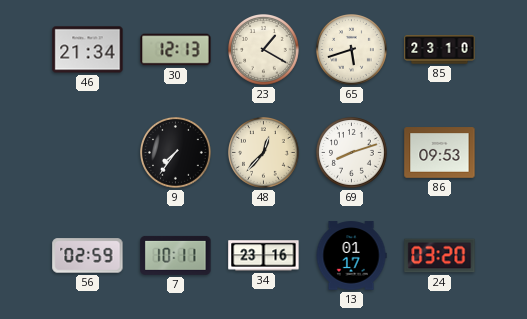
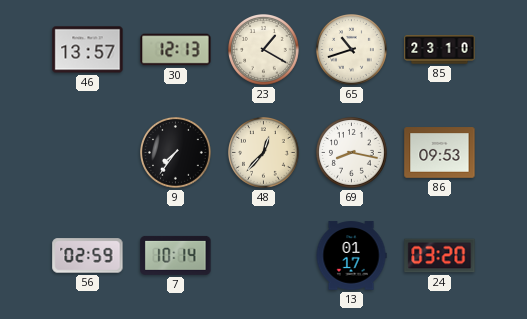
46: 21:34 -> 13:57
65: 5:42 -> 10:42
69: 8:12 -> 8:17
7: 10:11 -> 10:14
34: 23:16 -> none
